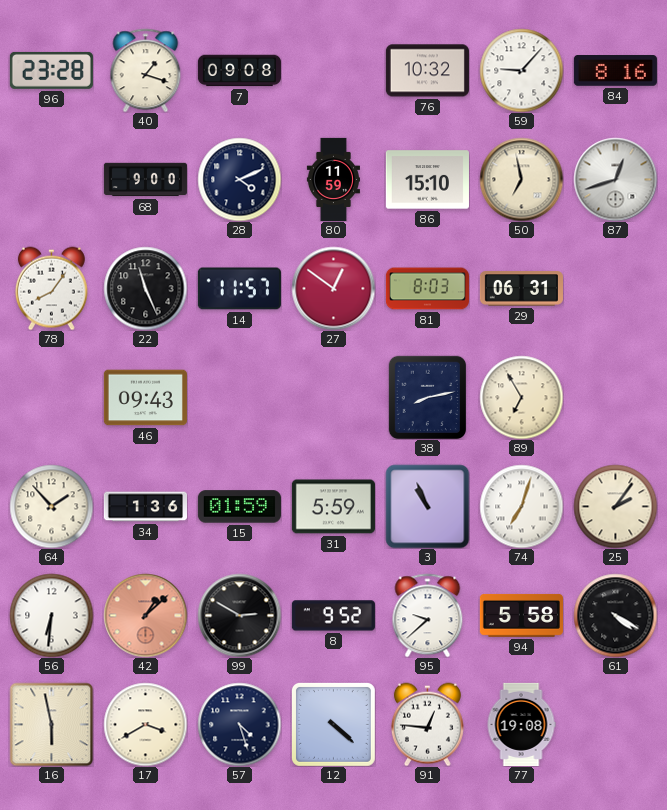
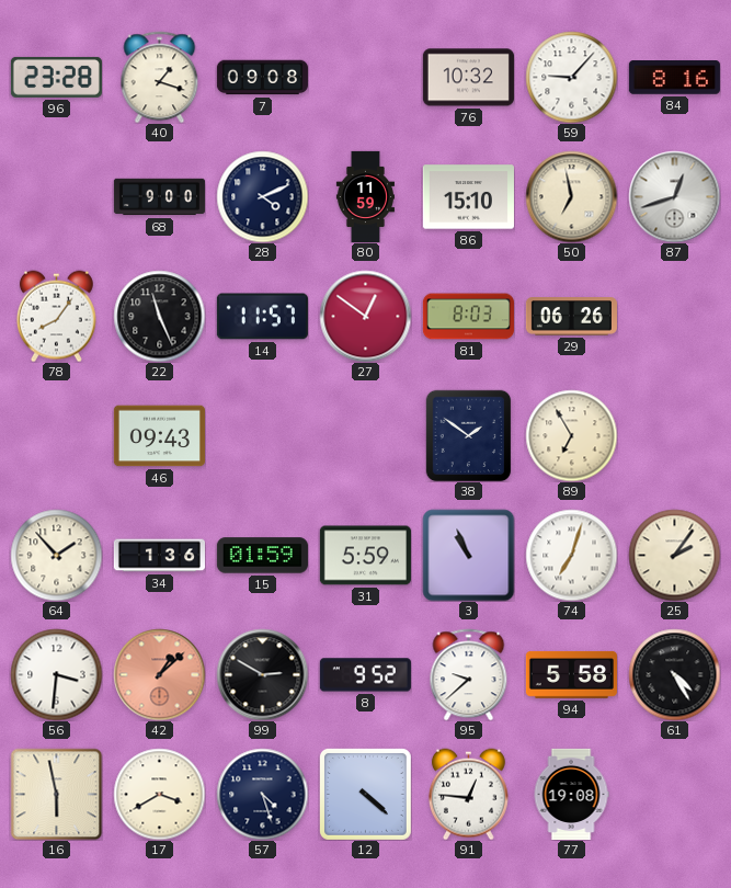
29: 06:31 -> 06:26
38: 8:13 -> 1:51
56: 6:31 -> 3:31
61: 4:20 -> 4:25
